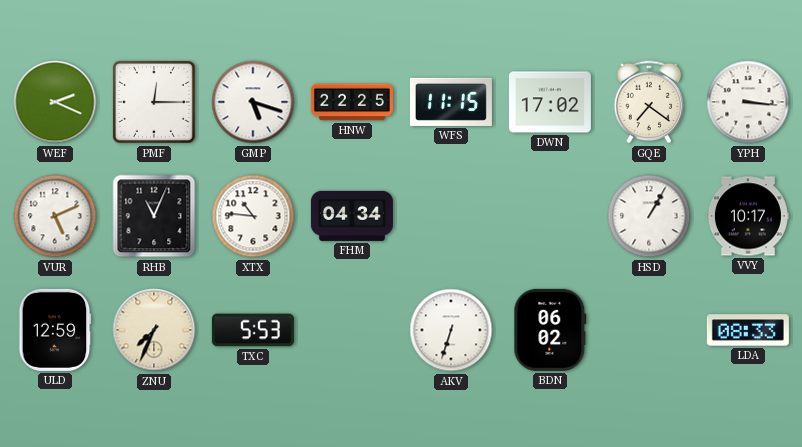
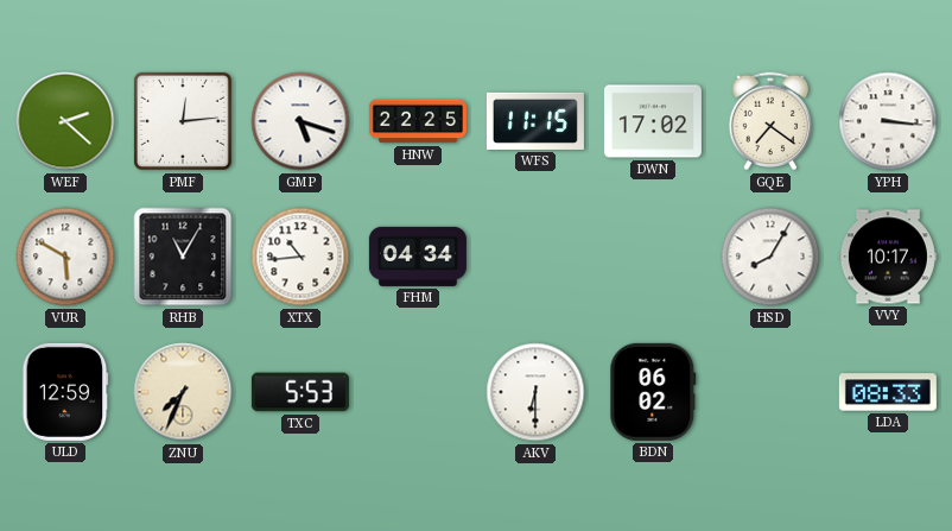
WEF: 2:19 -> 2:22
PMF: 12:15 -> 12:14
VUR: 5:11 -> 5:50
RHB: 11:04 -> 11:05
XTX: 10:46 -> 10:44
HSD: 1:05 -> 8:05
AKV: 6:33 -> 6:30
